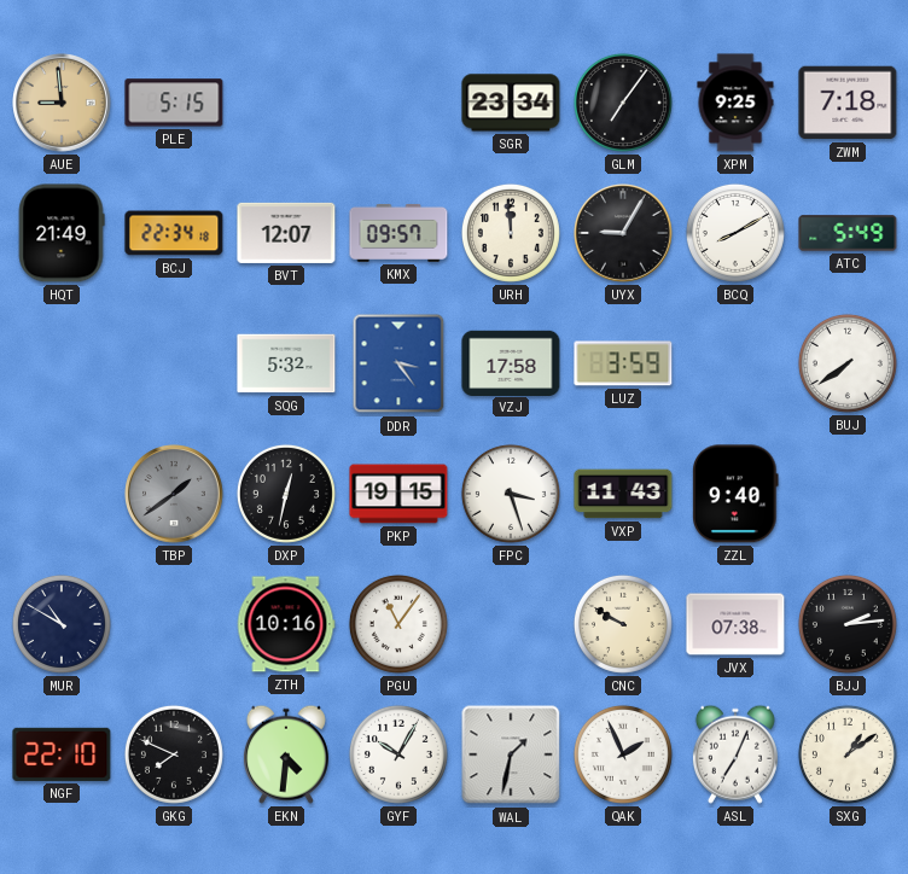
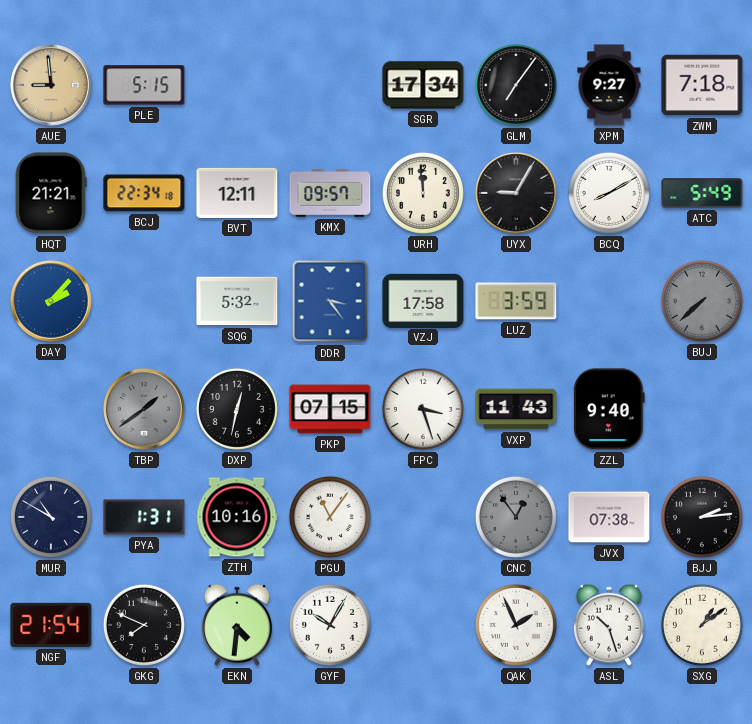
SGR: 23:34 -> 17:34
XPM: 9:25 -> 9:27
HQT: 21:49 -> 21:21
BVT: 12:07 -> 12:11
DAY: none -> 2:07
BUJ: 7:39 -> 7:38
BUJ dial: white -> grey
PKP: 19:15 -> 07:15
PYA: none -> 1:31
CNC: 9:50 -> 12:54
CNC dial: cream -> grey
NGF: 22:10 -> 21:54
WAL: 1:32 -> none
ASL: 7:04 -> 10:27
